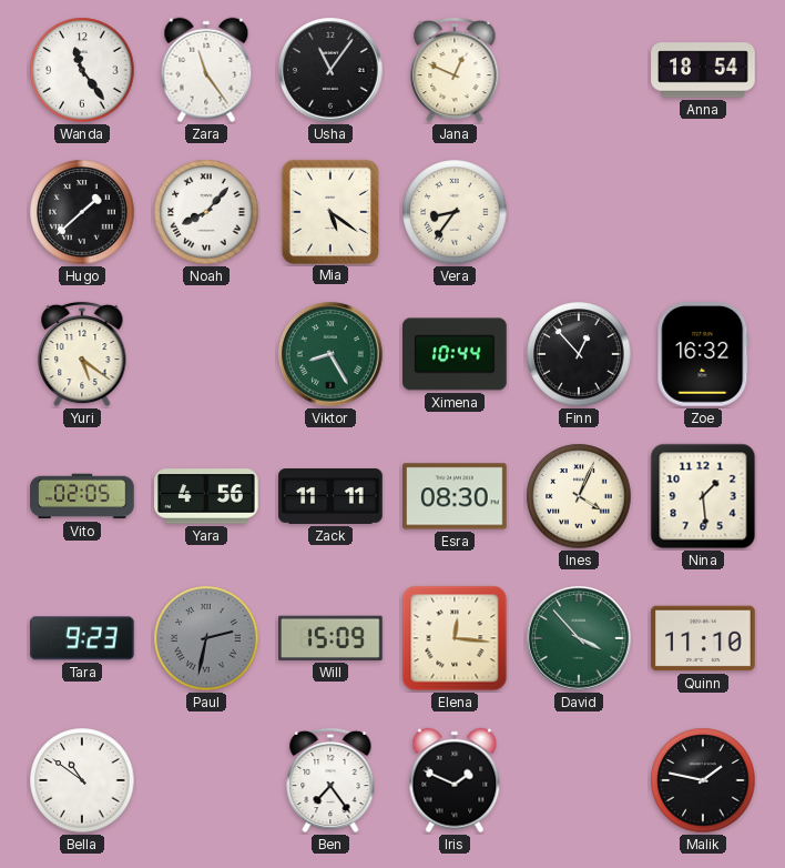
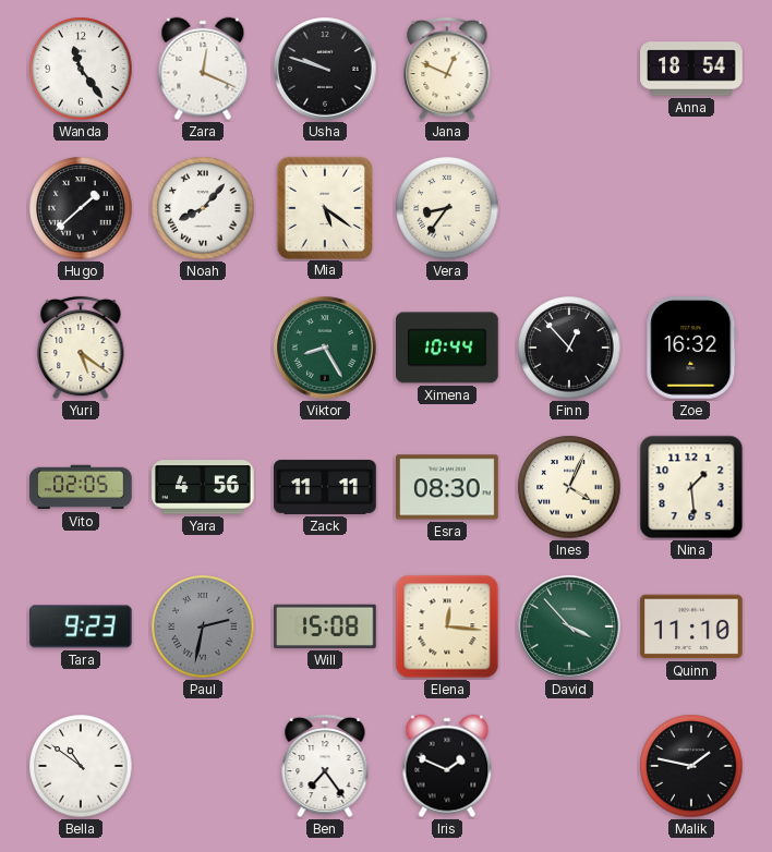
Zara: 11:24 -> 12:19
Usha: 11:06 -> 9:48
Will: 15:09 -> 15:08
